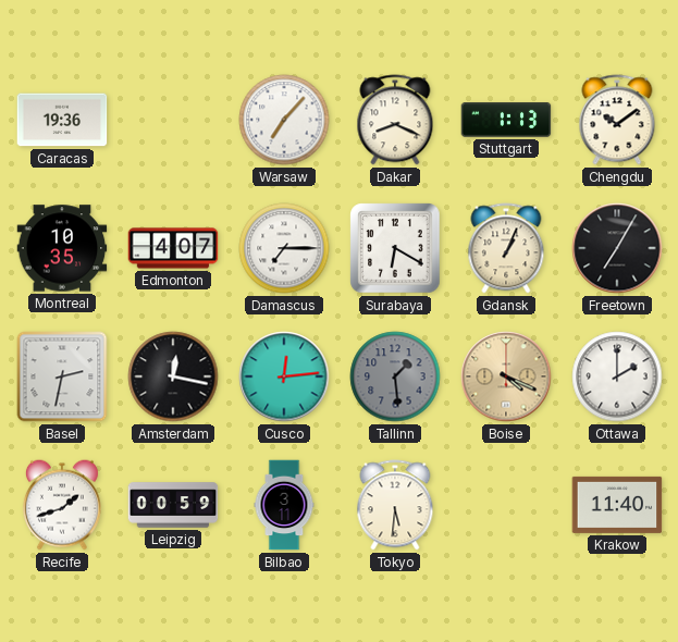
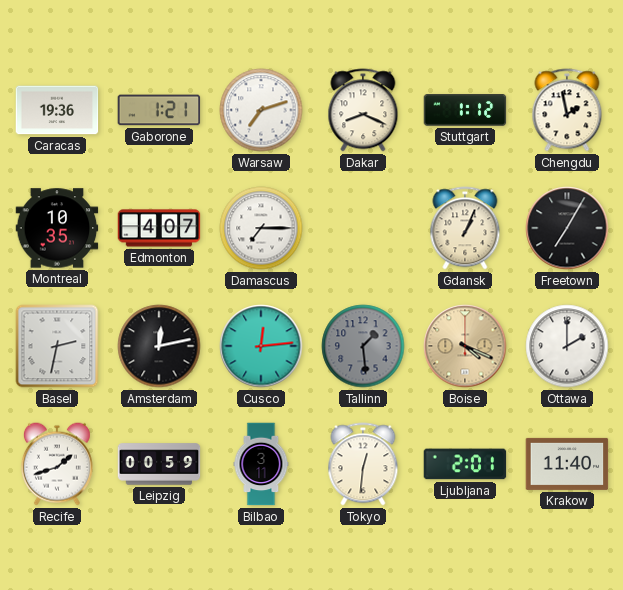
Gaborone: none -> 1:21
Warsaw: 7:07 -> 7:12
Stuttgart: 1:13 -> 1:12
Chengdu: 10:09 -> 1:58
Surabaya: 6:20 -> none
Amsterdam: 12:17 -> 12:13
Tokyo: 5:31 -> 12:31
Ljubljana: none -> 2:01
